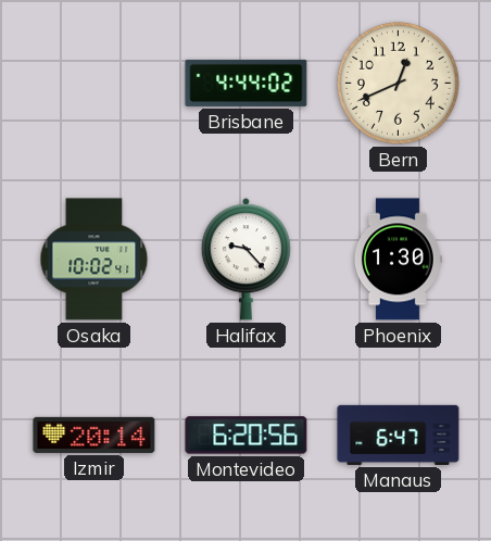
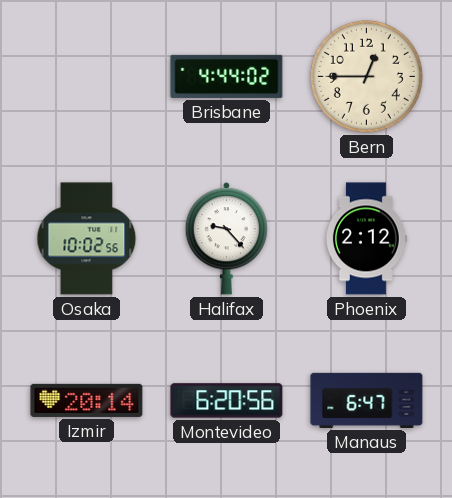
Bern: 12:41 -> 12:45
Osaka: 10:02:41 -> 10:02:56
Phoenix: 1:30 -> 2:12
